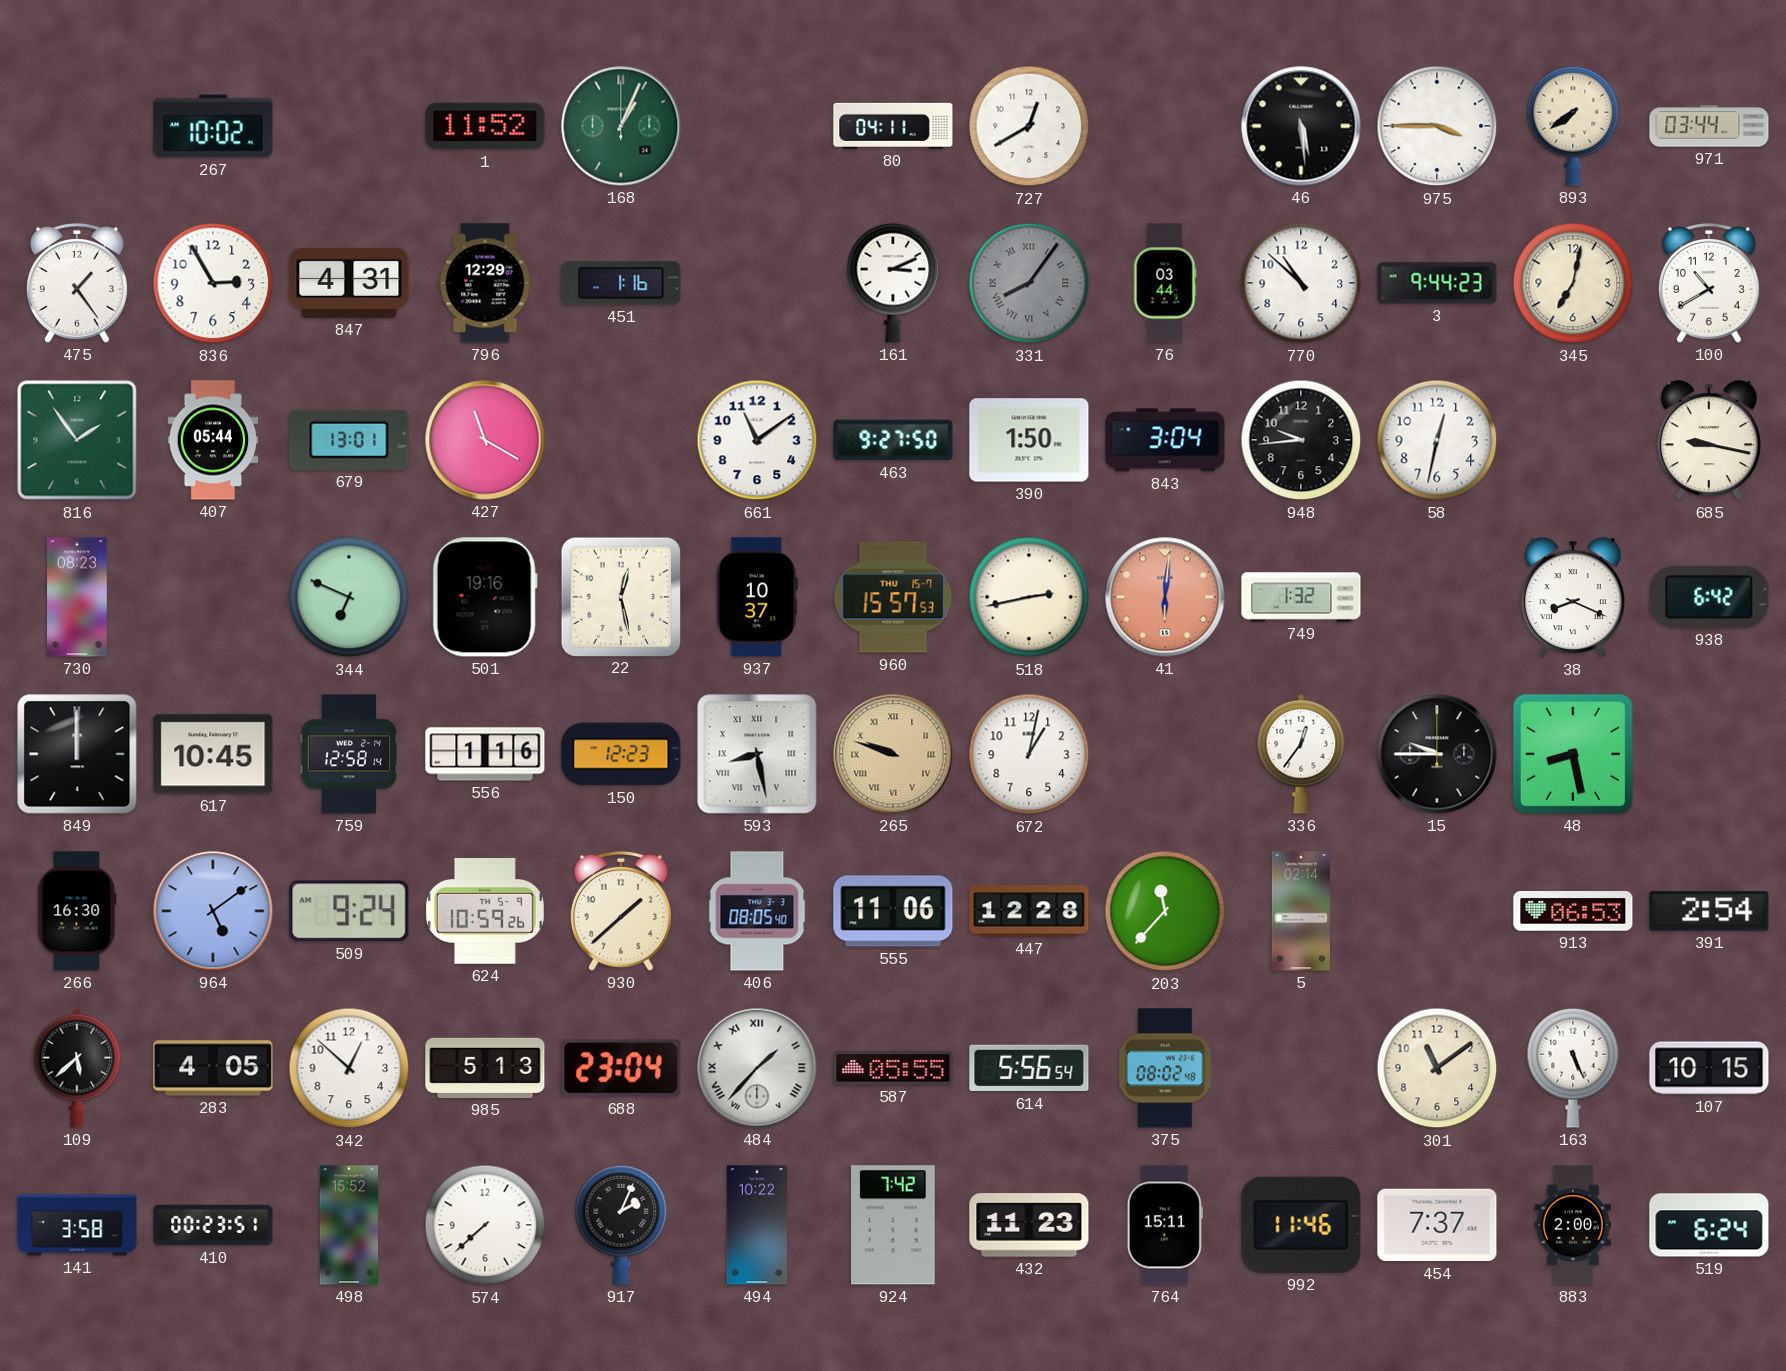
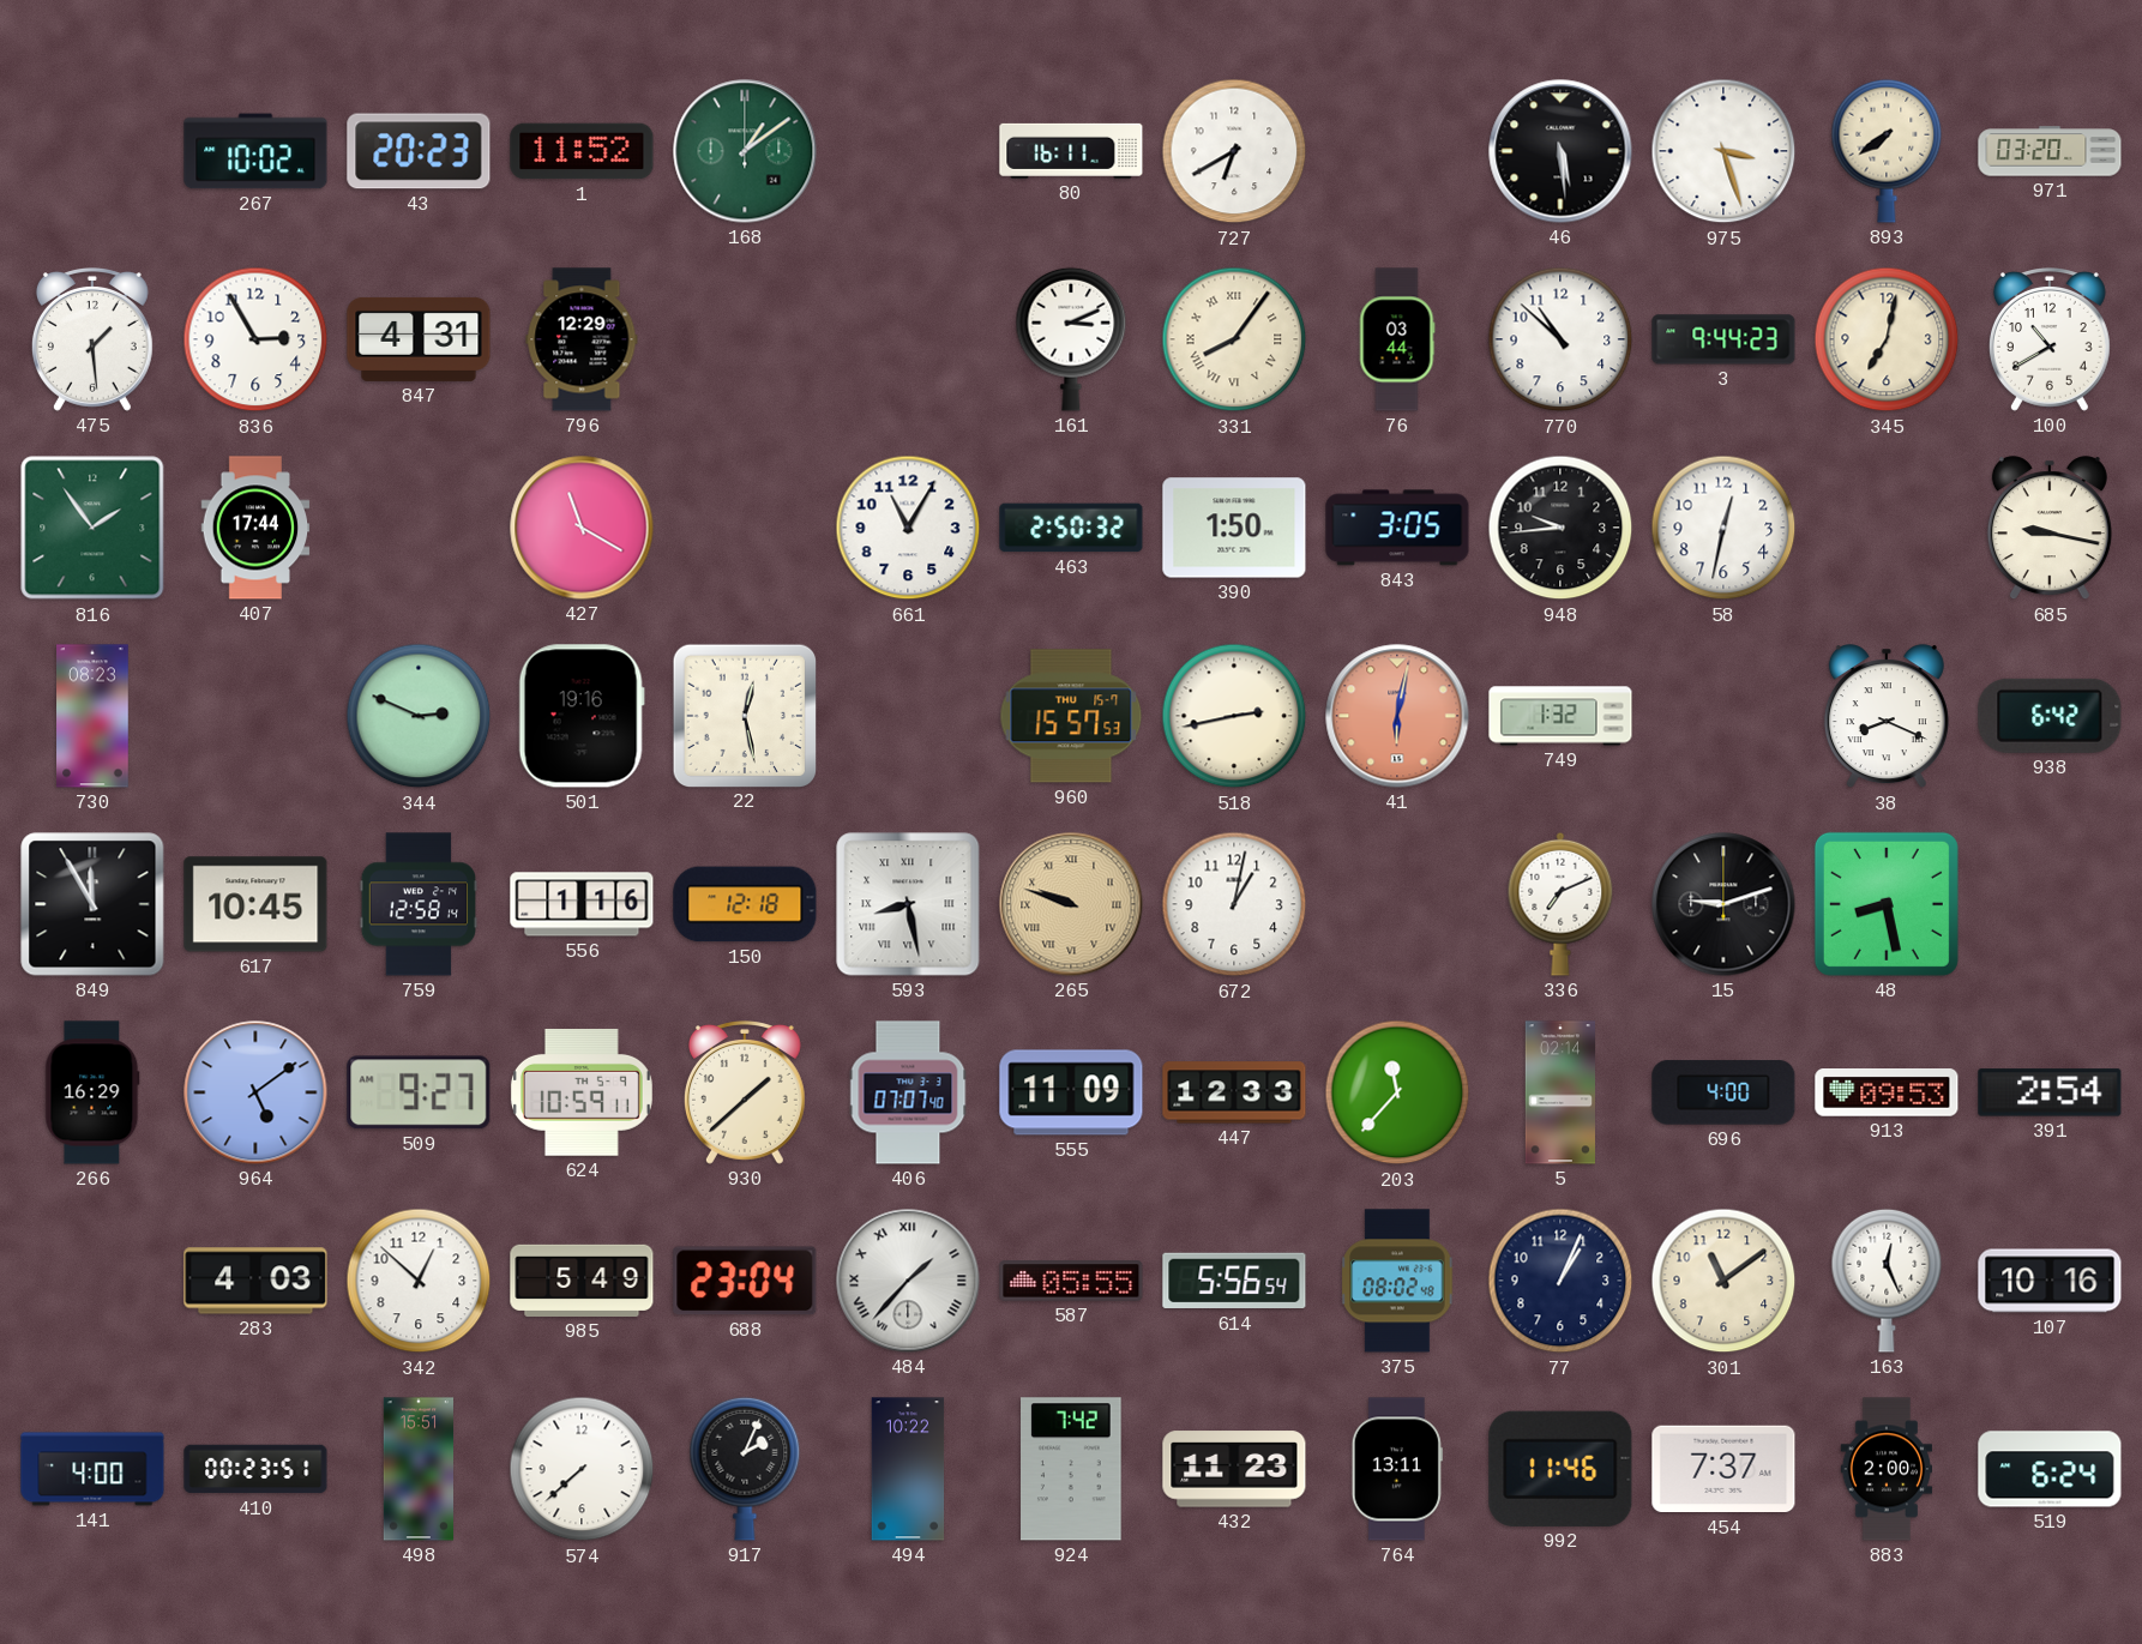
43: none -> 20:23
168: 1:04 -> 1:09
80: 04:11 -> 16:11
727: 12:40 -> 6:40
975: 3:45 -> 3:27
971: 03:44 -> 03:20
475: 1:24 -> 1:29
451: 1:16 -> none
331 dial: grey -> cream
407: 05:44 -> 17:44
679: 13:01 -> none
661: 11:09 -> 11:05
463: 9:27 -> 2:50
843: 3:04 -> 3:05
344: 6:49 -> 2:49
937: 10:37 -> none
41: 6:01 -> 6:02
849: 12:00 -> 11:55
150: 12:23 -> 12:18
336: 12:36 -> 7:11
15: 9:45 -> 9:12
266: 16:30 -> 16:29
509: 9:24 -> 9:27
624: 10:59:26 -> 10:59:11
406: 08:05 -> 07:07
555: 11:06 -> 11:09
447: 12:28 -> 12:33
696: none -> 4:00
913: 06:53 -> 09:53
109: 5:38 -> none
283: 4:05 -> 4:03
985: 5:13 -> 5:49
77: none -> 1:04
163: 5:26 -> 12:26
107: 10:15 -> 10:16
141: 3:58 -> 4:00
498: 15:52 -> 15:51
764: 15:11 -> 13:11
